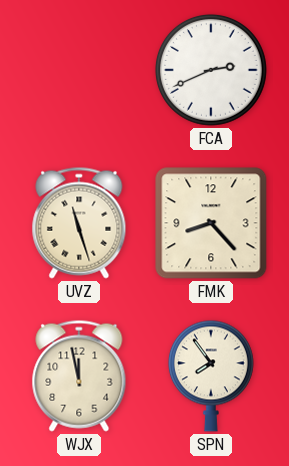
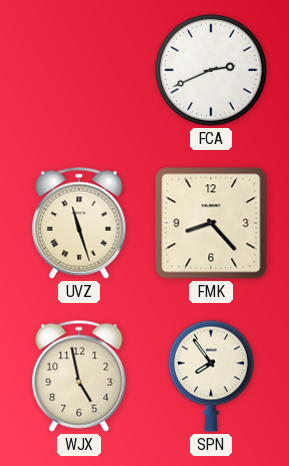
WJX: 11:58 -> 4:58
